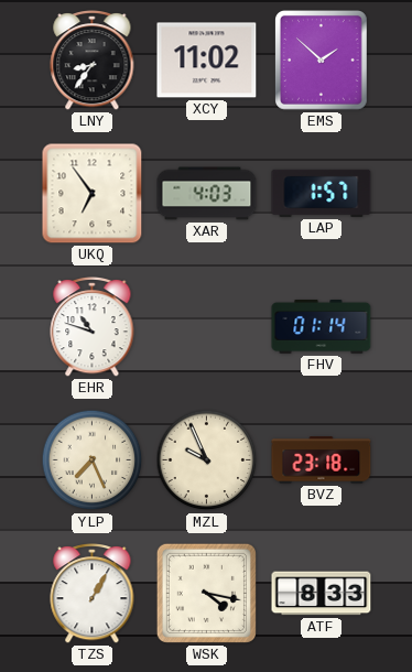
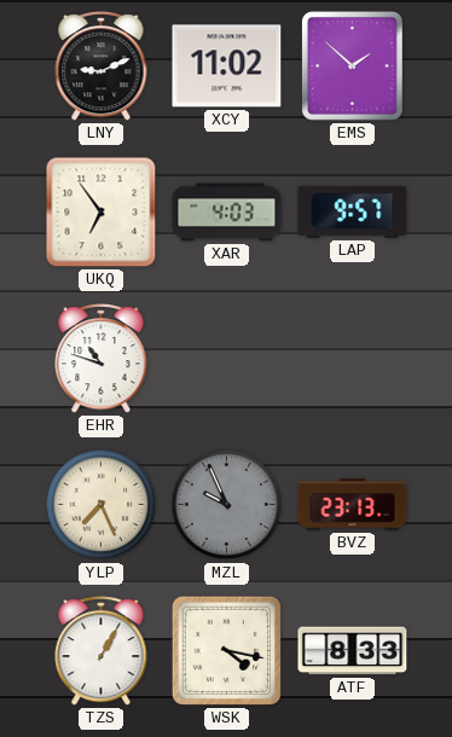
LNY: 8:36 -> 9:11
LAP: 1:57 -> 9:57
FHV: 01:14 -> none
MZL dial: cream -> grey
BVZ: 23:18 -> 23:13
